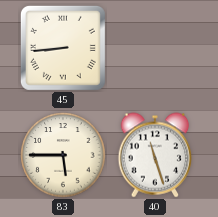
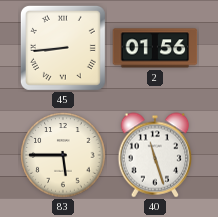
2: none -> 01:56
